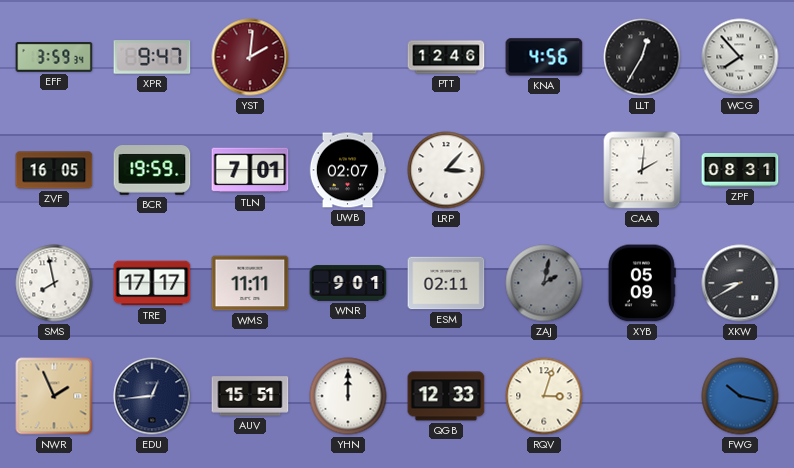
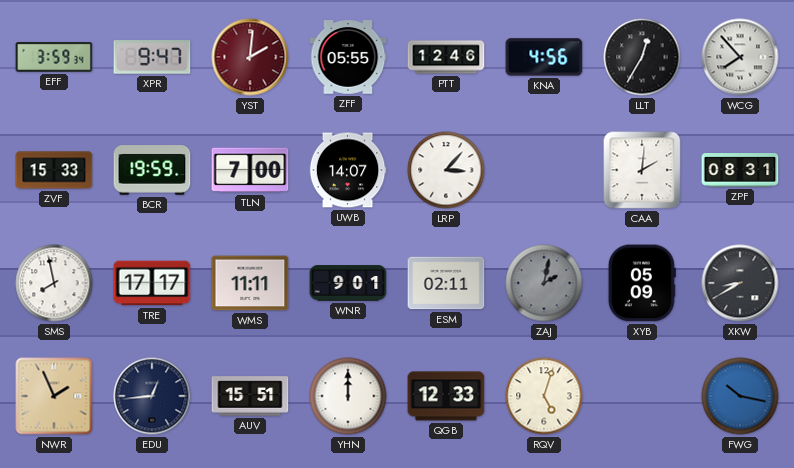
ZFF: none -> 05:55
ZVF: 16:05 -> 15:33
TLN: 7:01 -> 7:00
UWB: 02:07 -> 14:07
RQV: 3:03 -> 5:03
